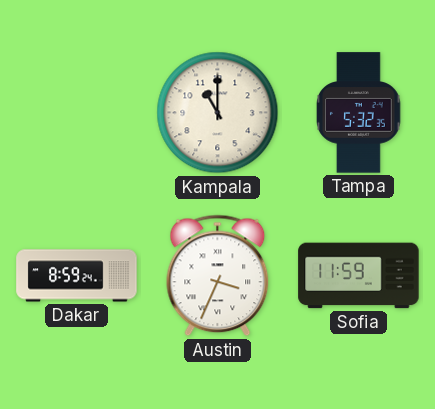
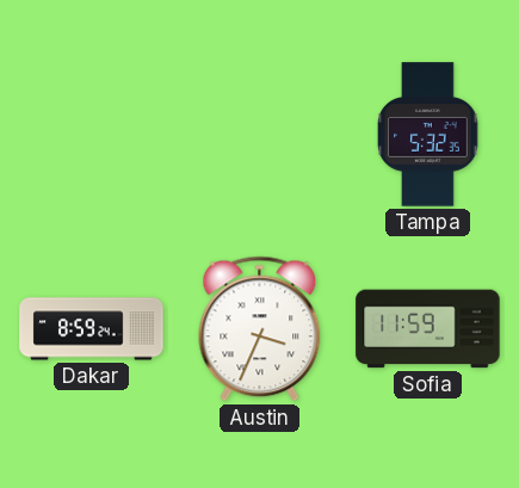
Kampala: 11:00 -> none
